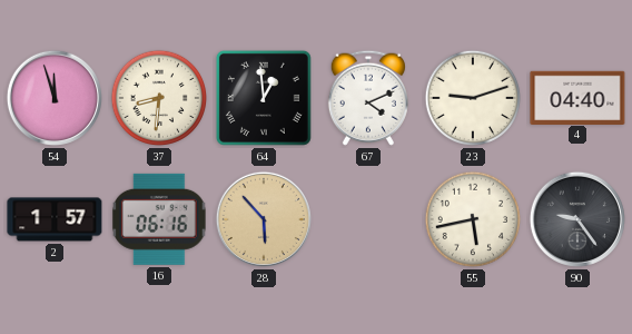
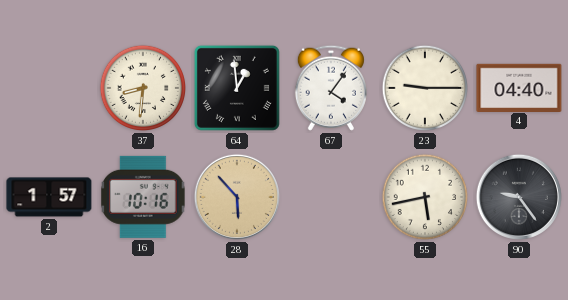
54: 11:57 -> none
67: 4:11 -> 4:06
23: 9:12 -> 9:15
16: 06:16 -> 10:16
